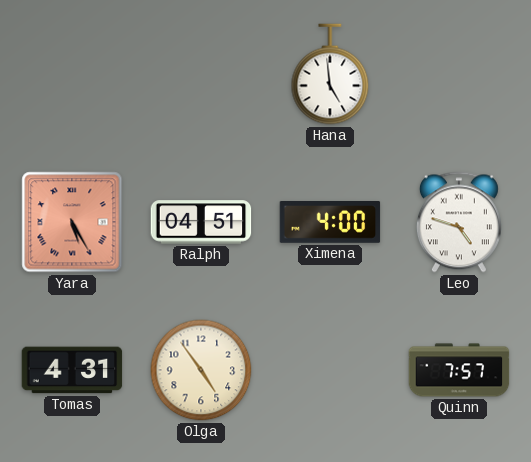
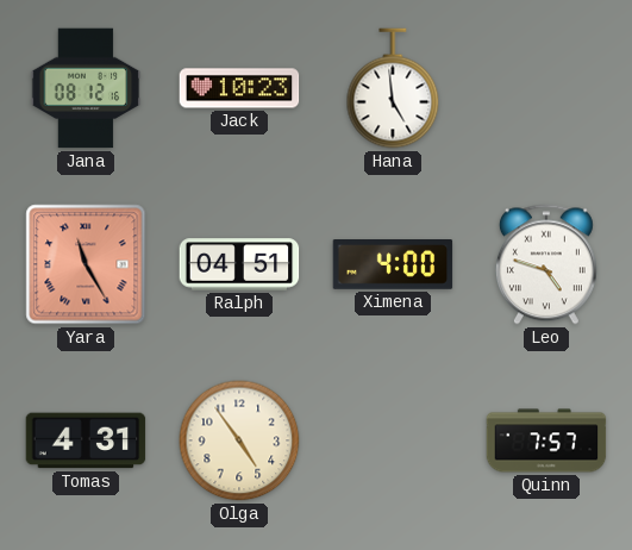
Jana: none -> 08:12
Jack: none -> 10:23
Yara: 5:25 -> 11:25
